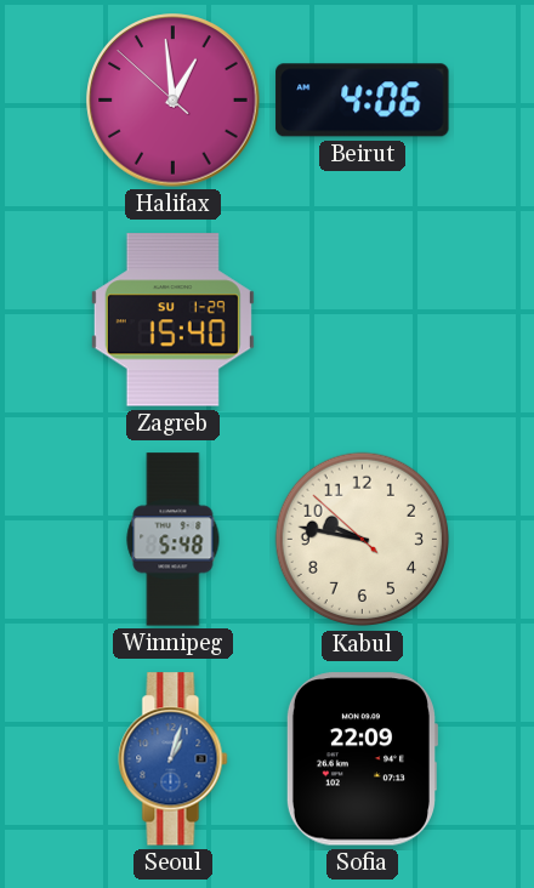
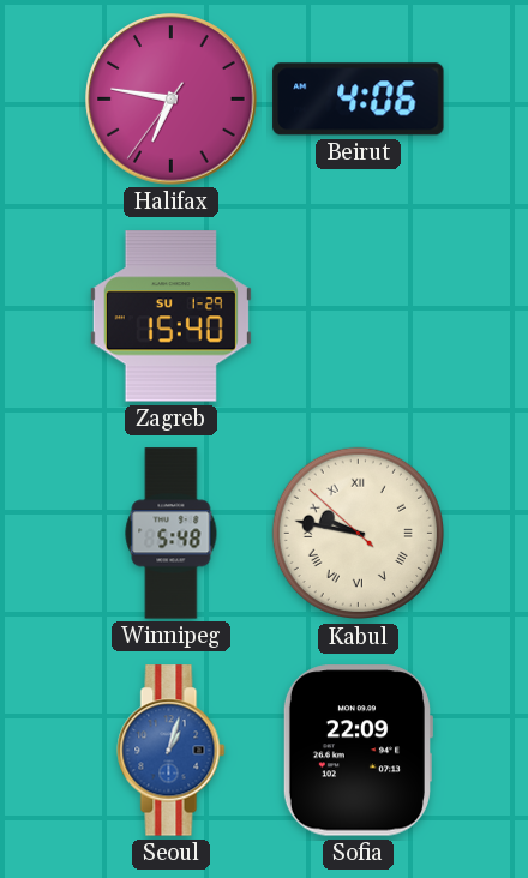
Halifax: 12:58 -> 6:46
Kabul numerals: Arabic -> Roman
